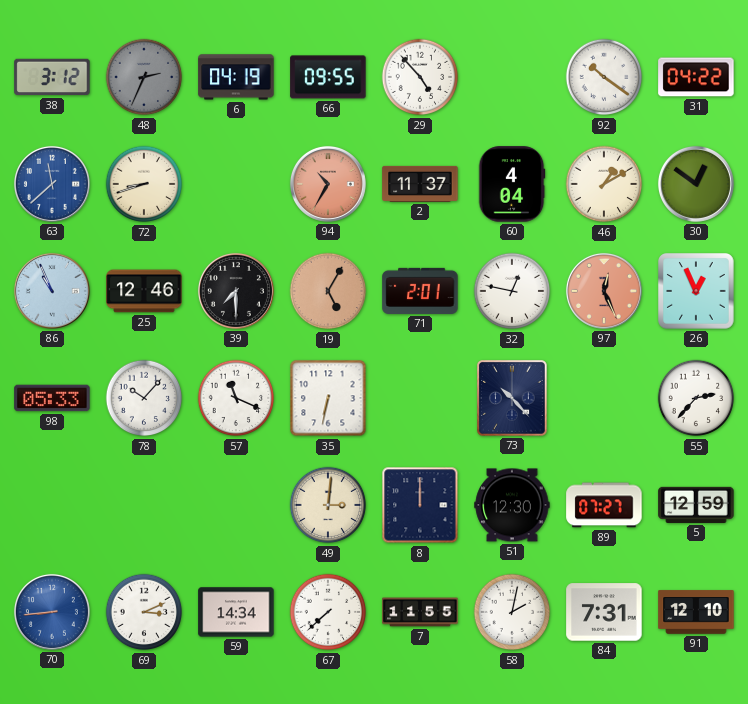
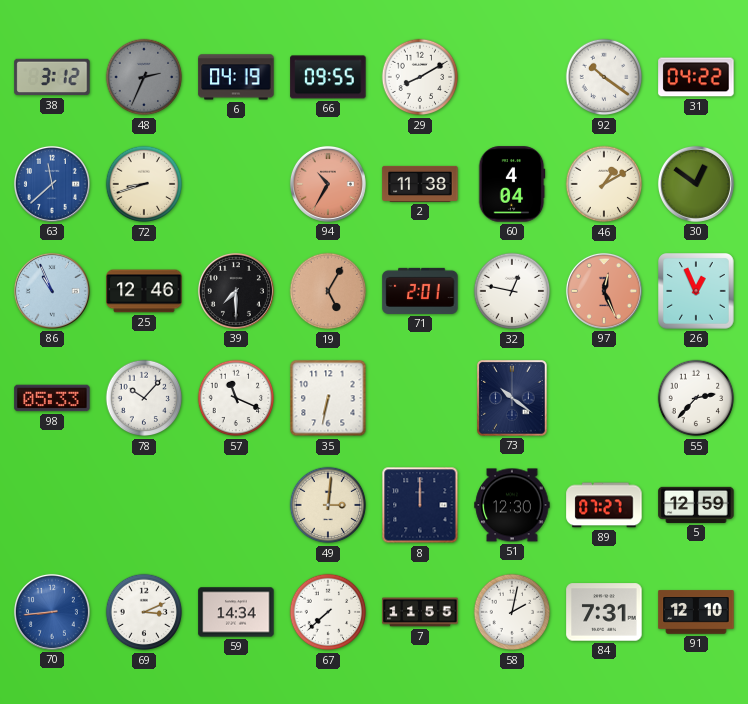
29: 4:53 -> 8:10
2: 11:37 -> 11:38
73: 10:23 -> 10:21
